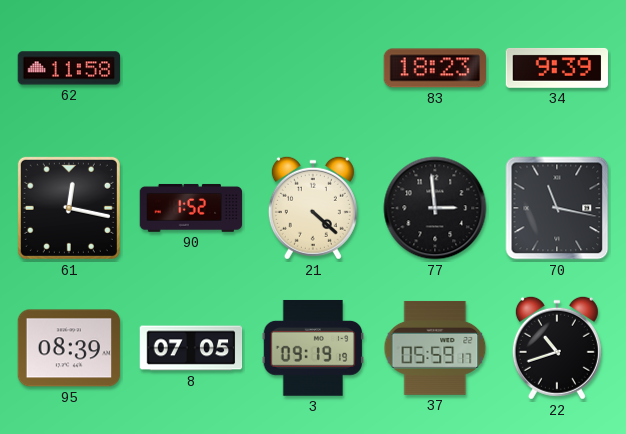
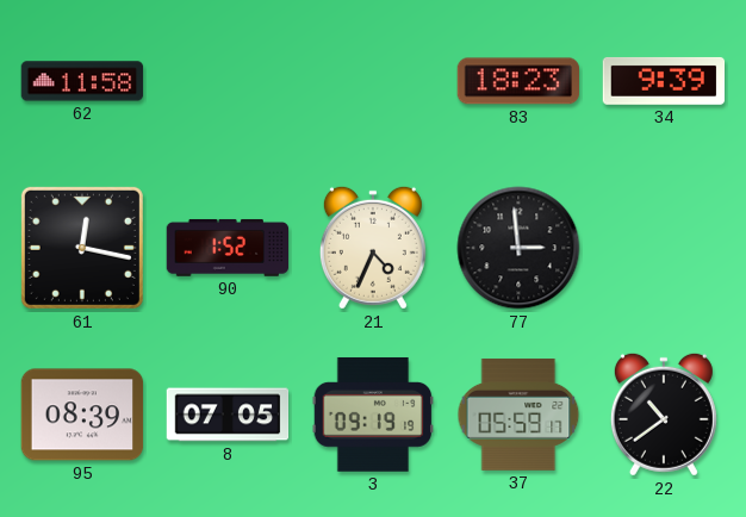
21: 4:22 -> 4:34
70: 11:17 -> none
22: 10:42 -> 10:39
